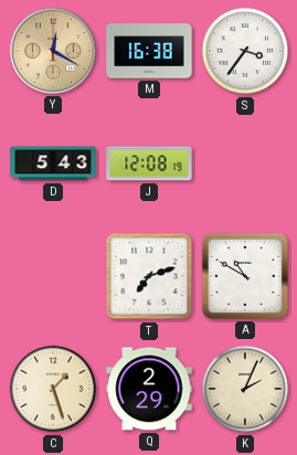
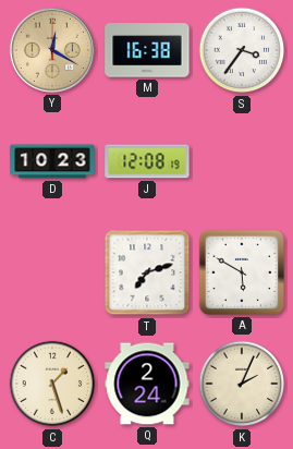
D: 5:43 -> 10:23
A: 10:50 -> 5:50
Q: 2:29 -> 2:24
